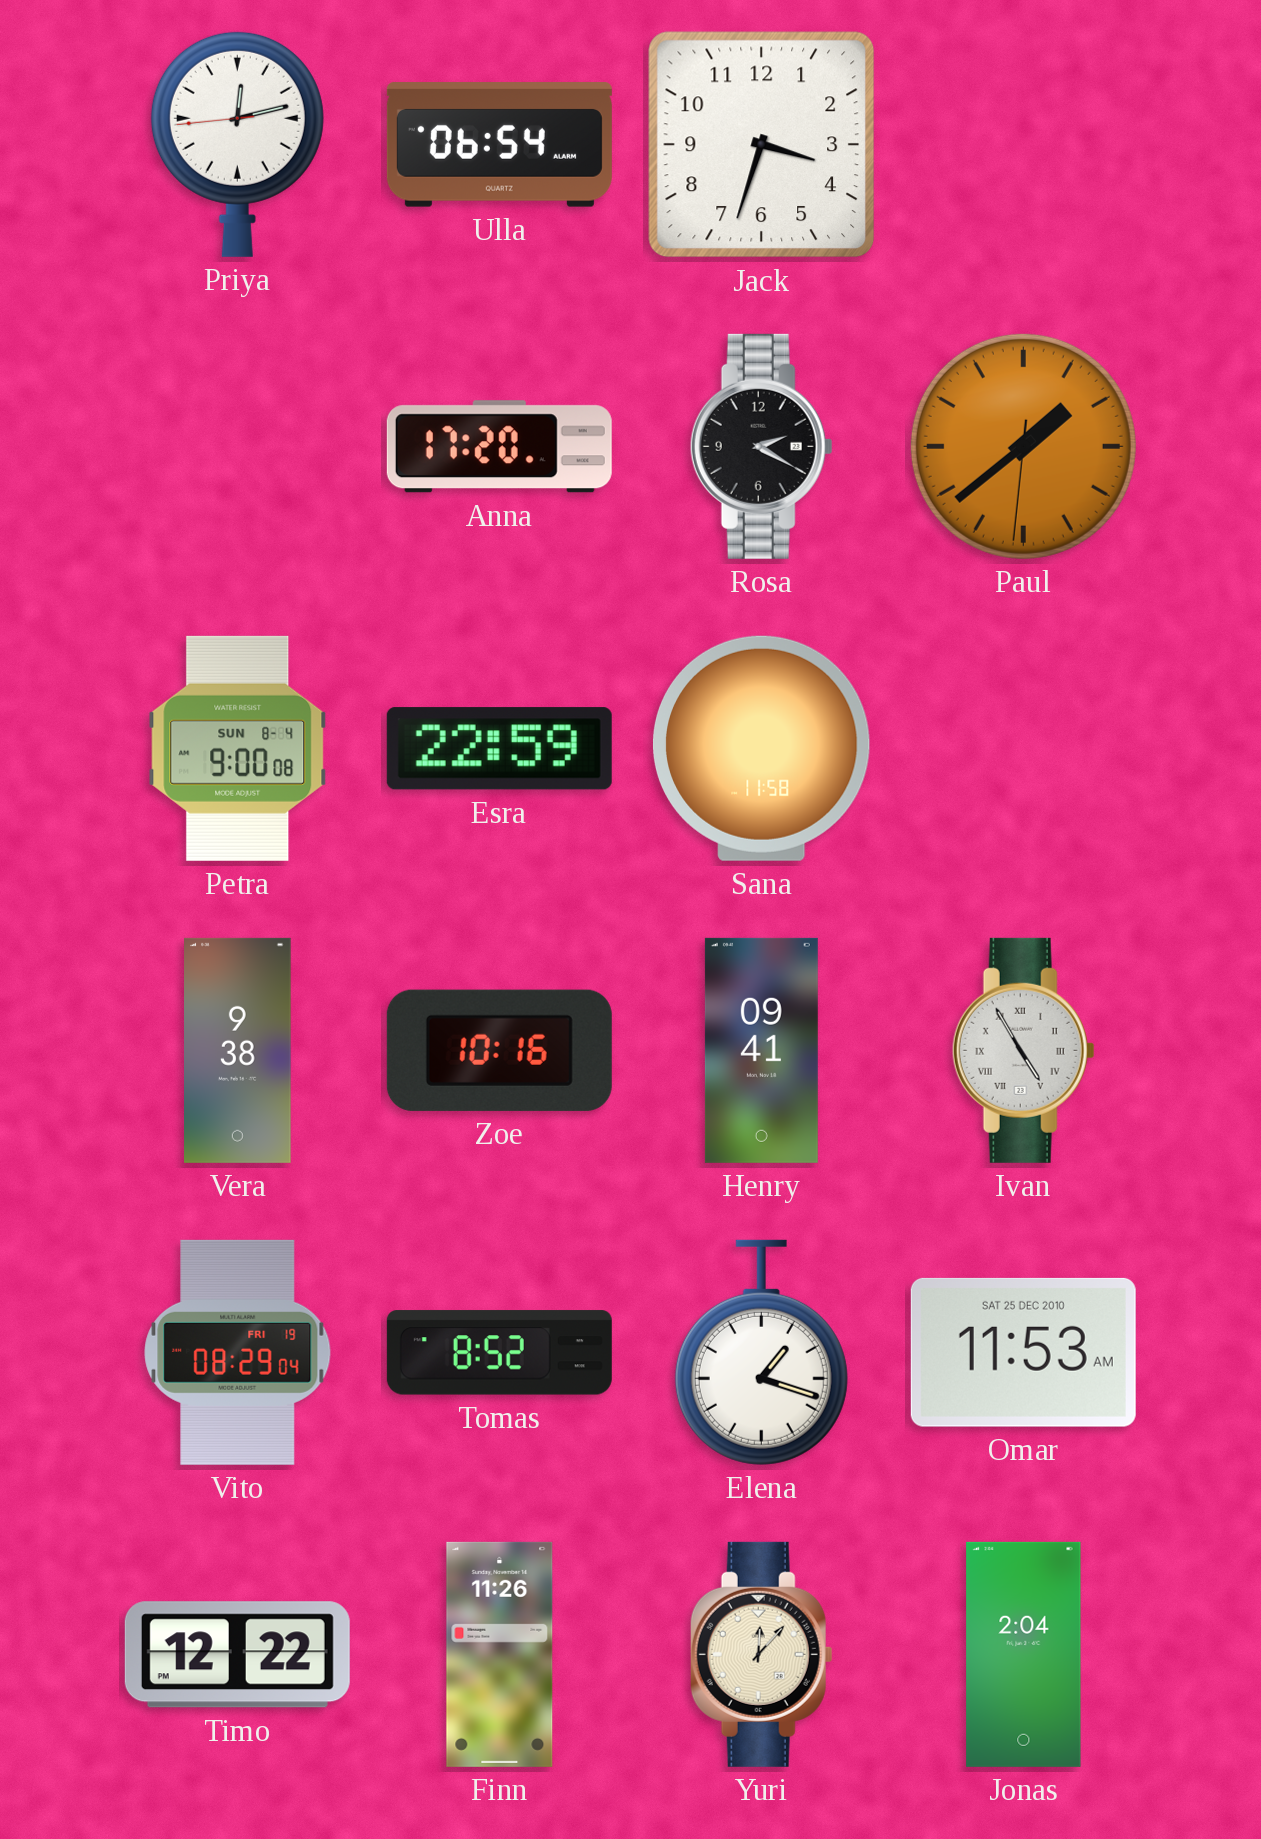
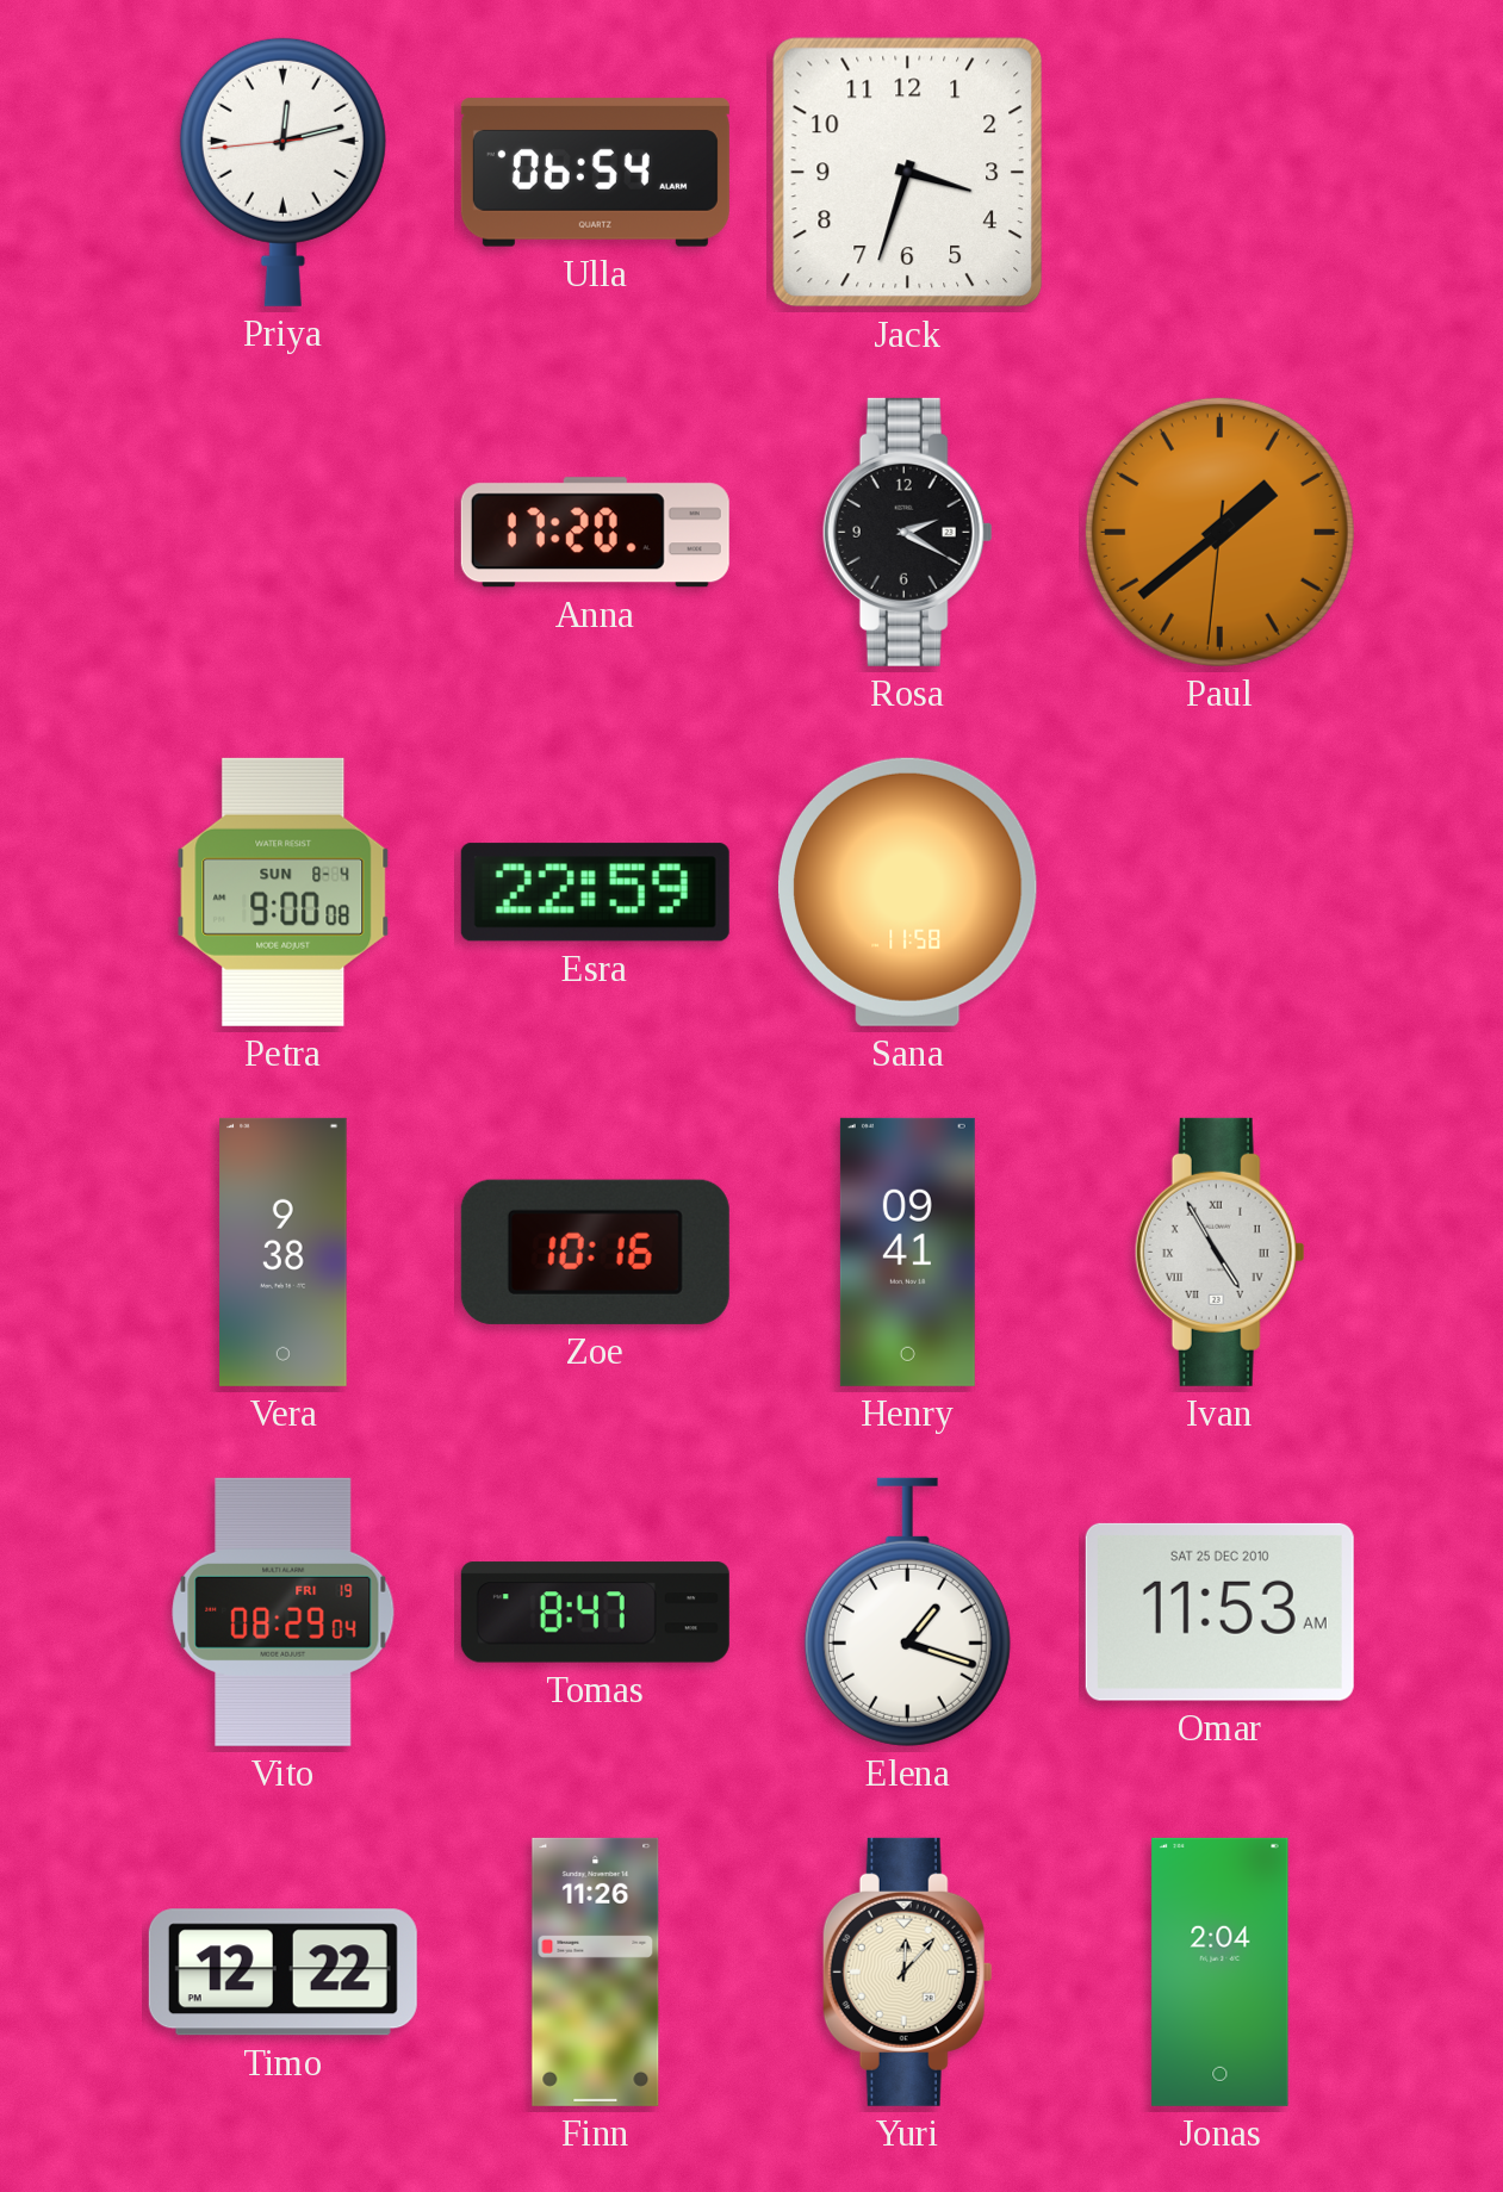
Tomas: 8:52 -> 8:47
